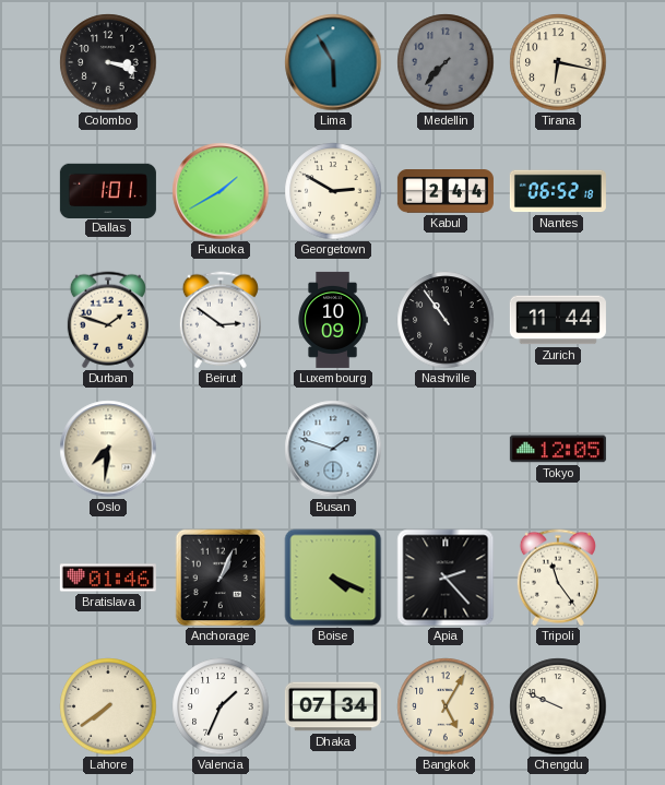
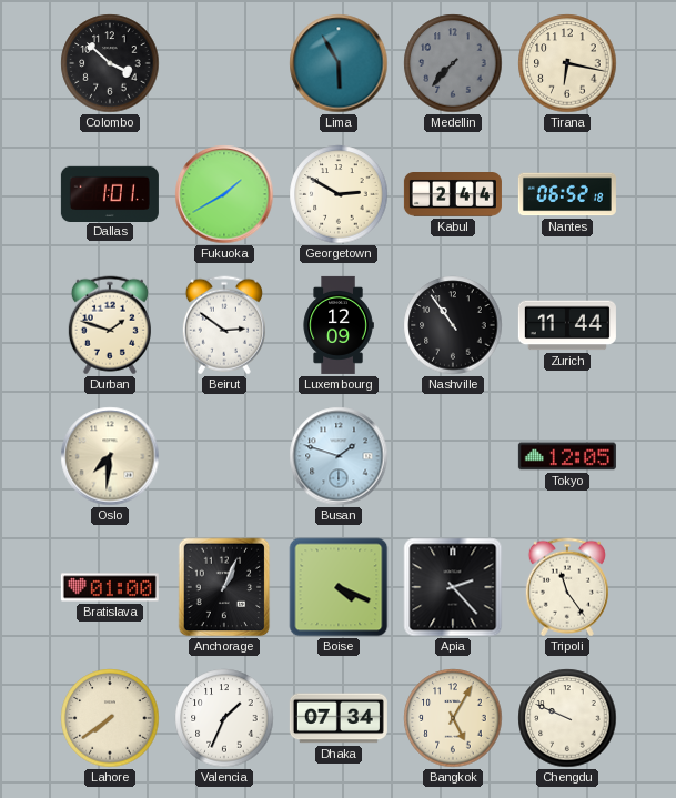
Colombo: 3:18 -> 3:52
Luxembourg: 10:09 -> 12:09
Bratislava: 01:46 -> 01:00
